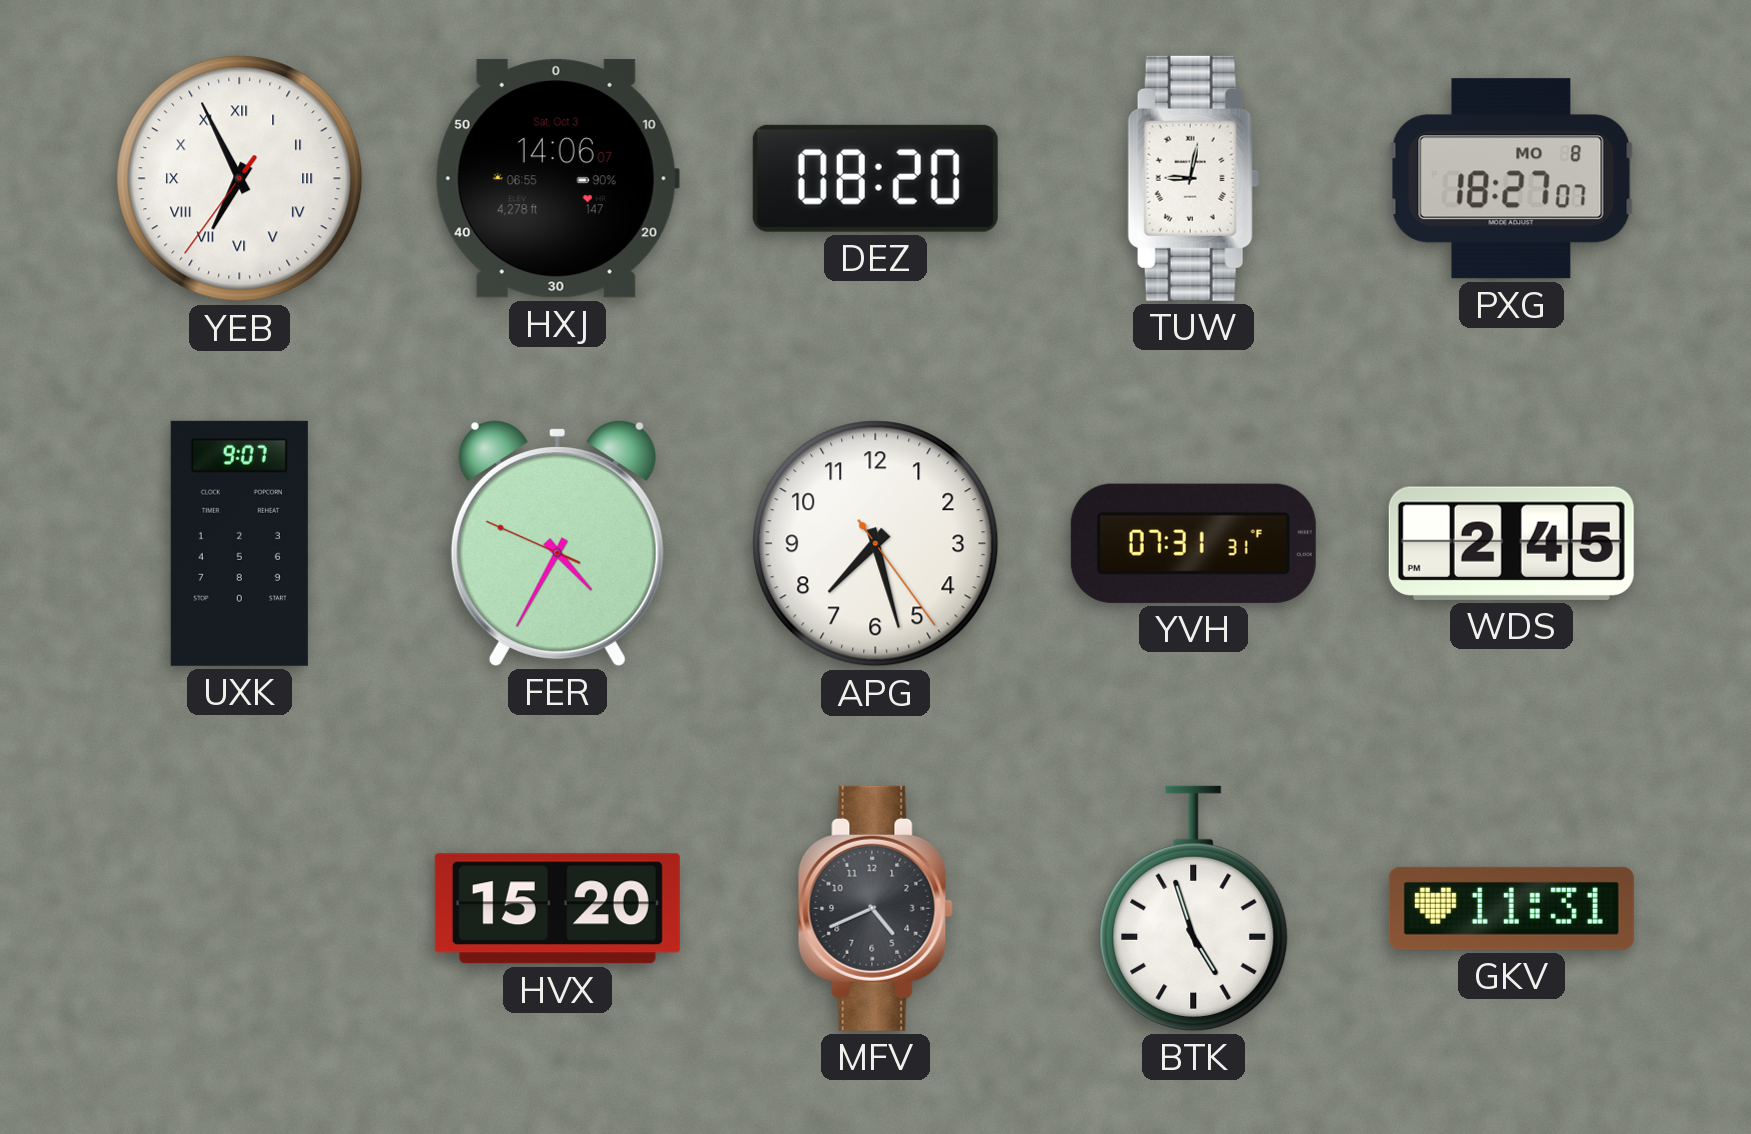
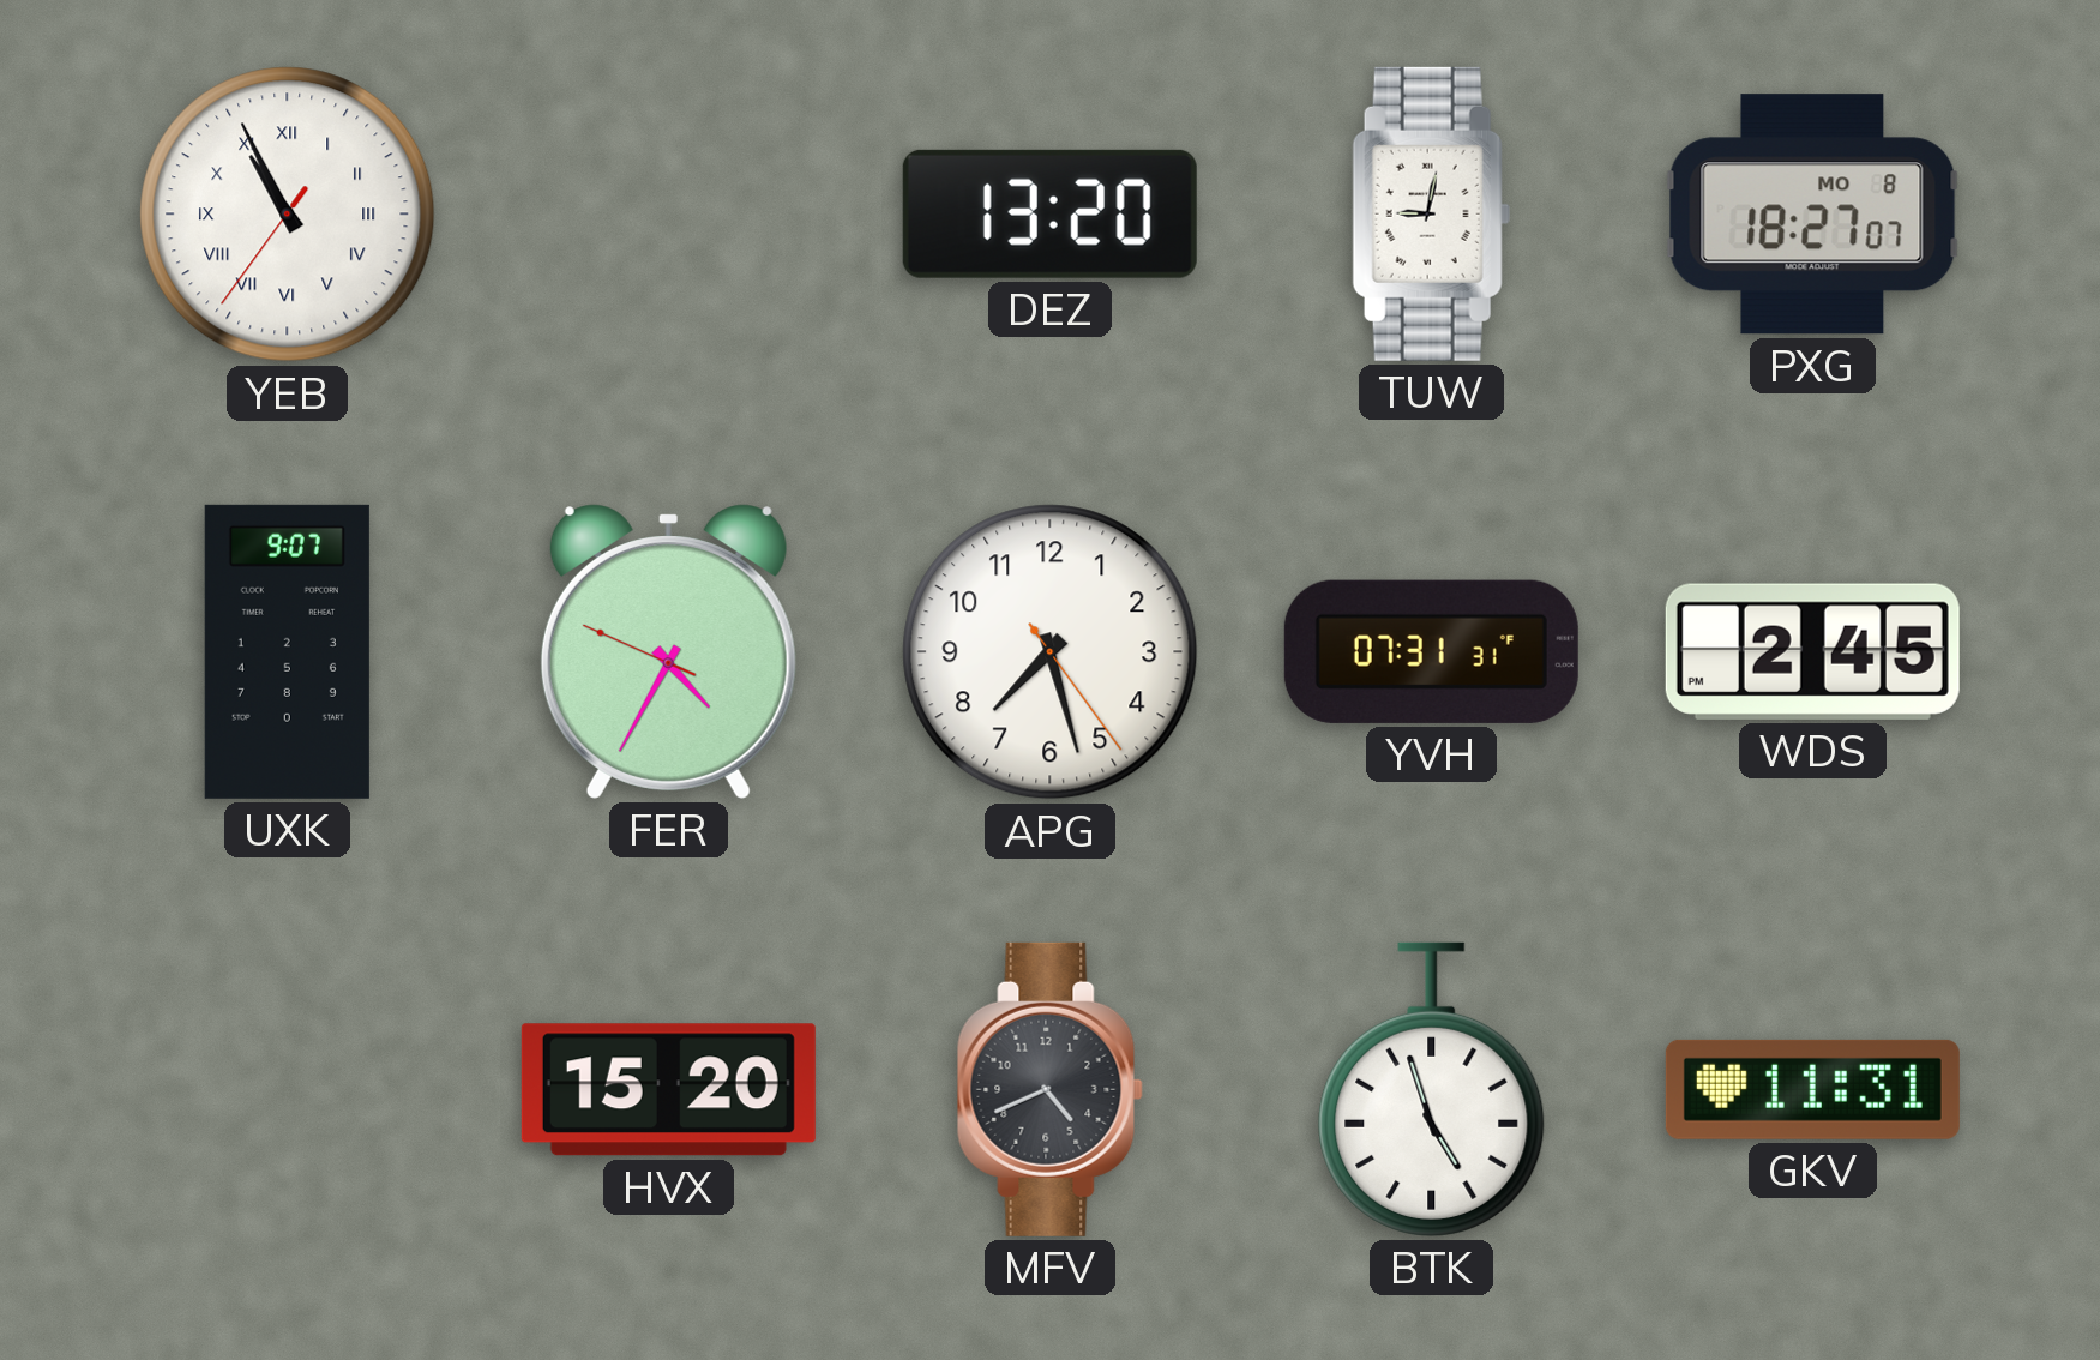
YEB: 6:55 -> 10:55
HXJ: 14:06 -> none
DEZ: 08:20 -> 13:20
